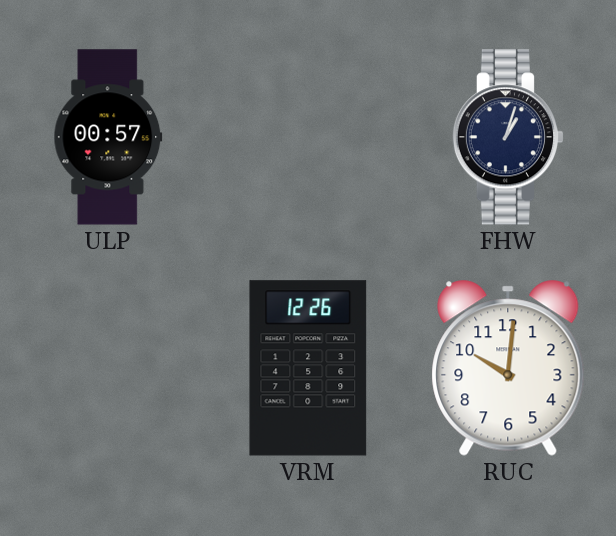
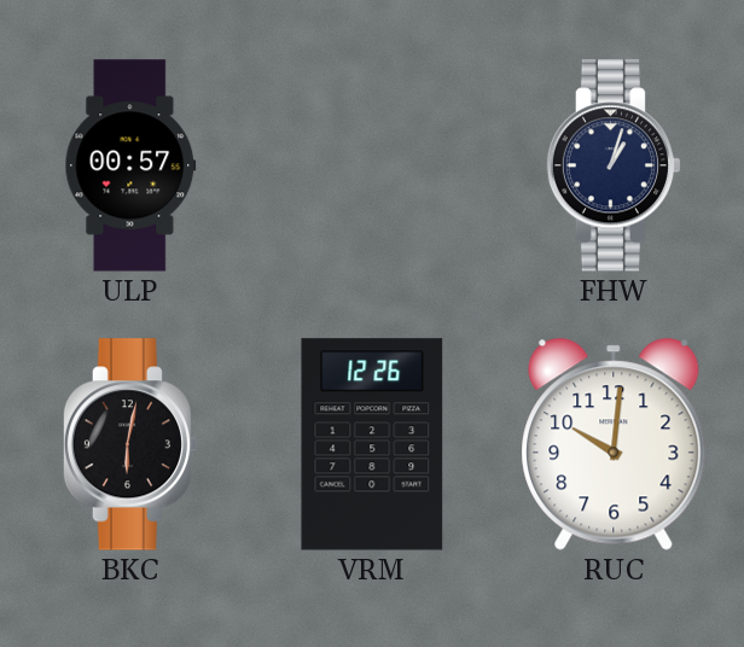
BKC: none -> 6:02
